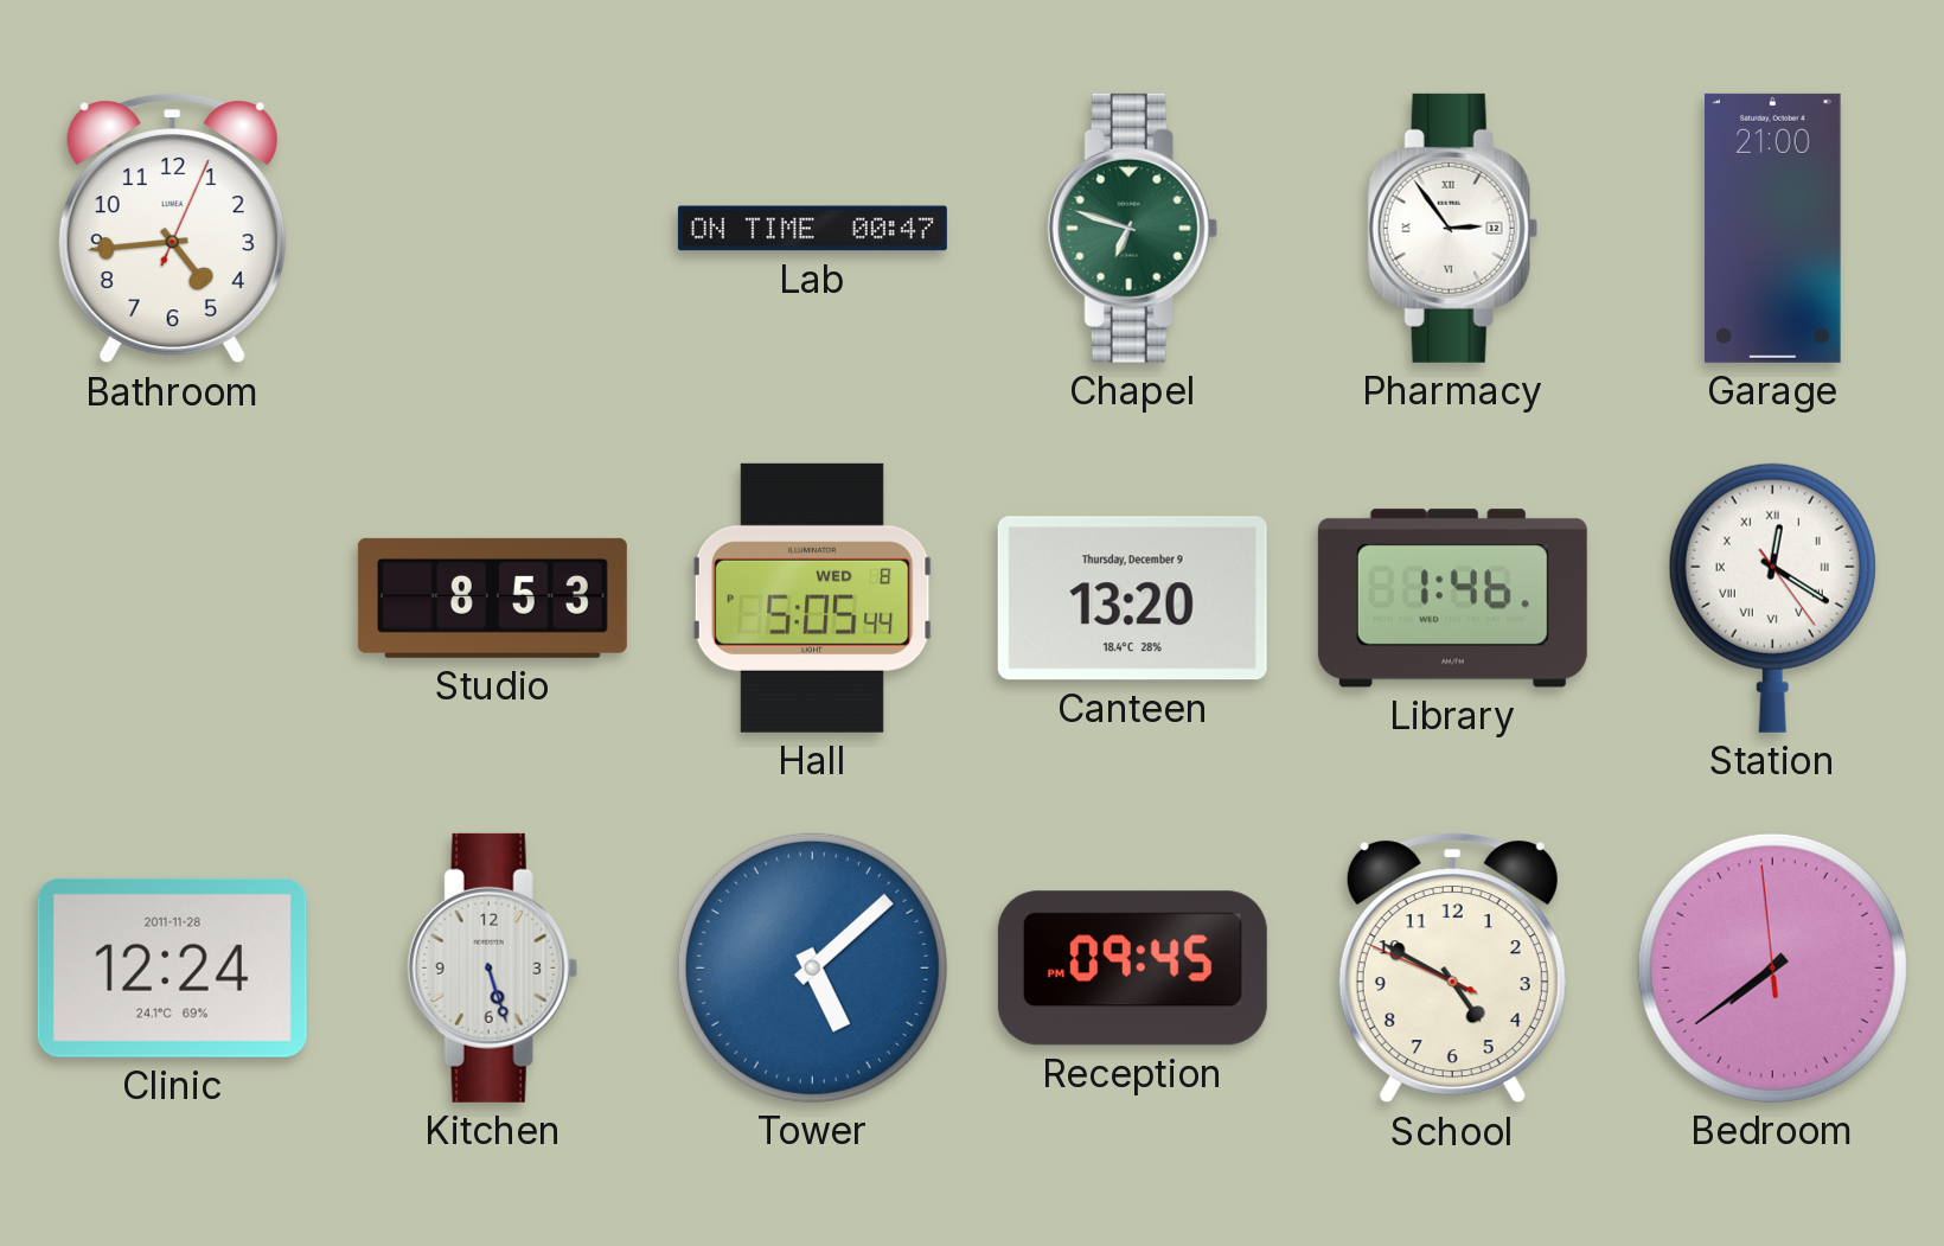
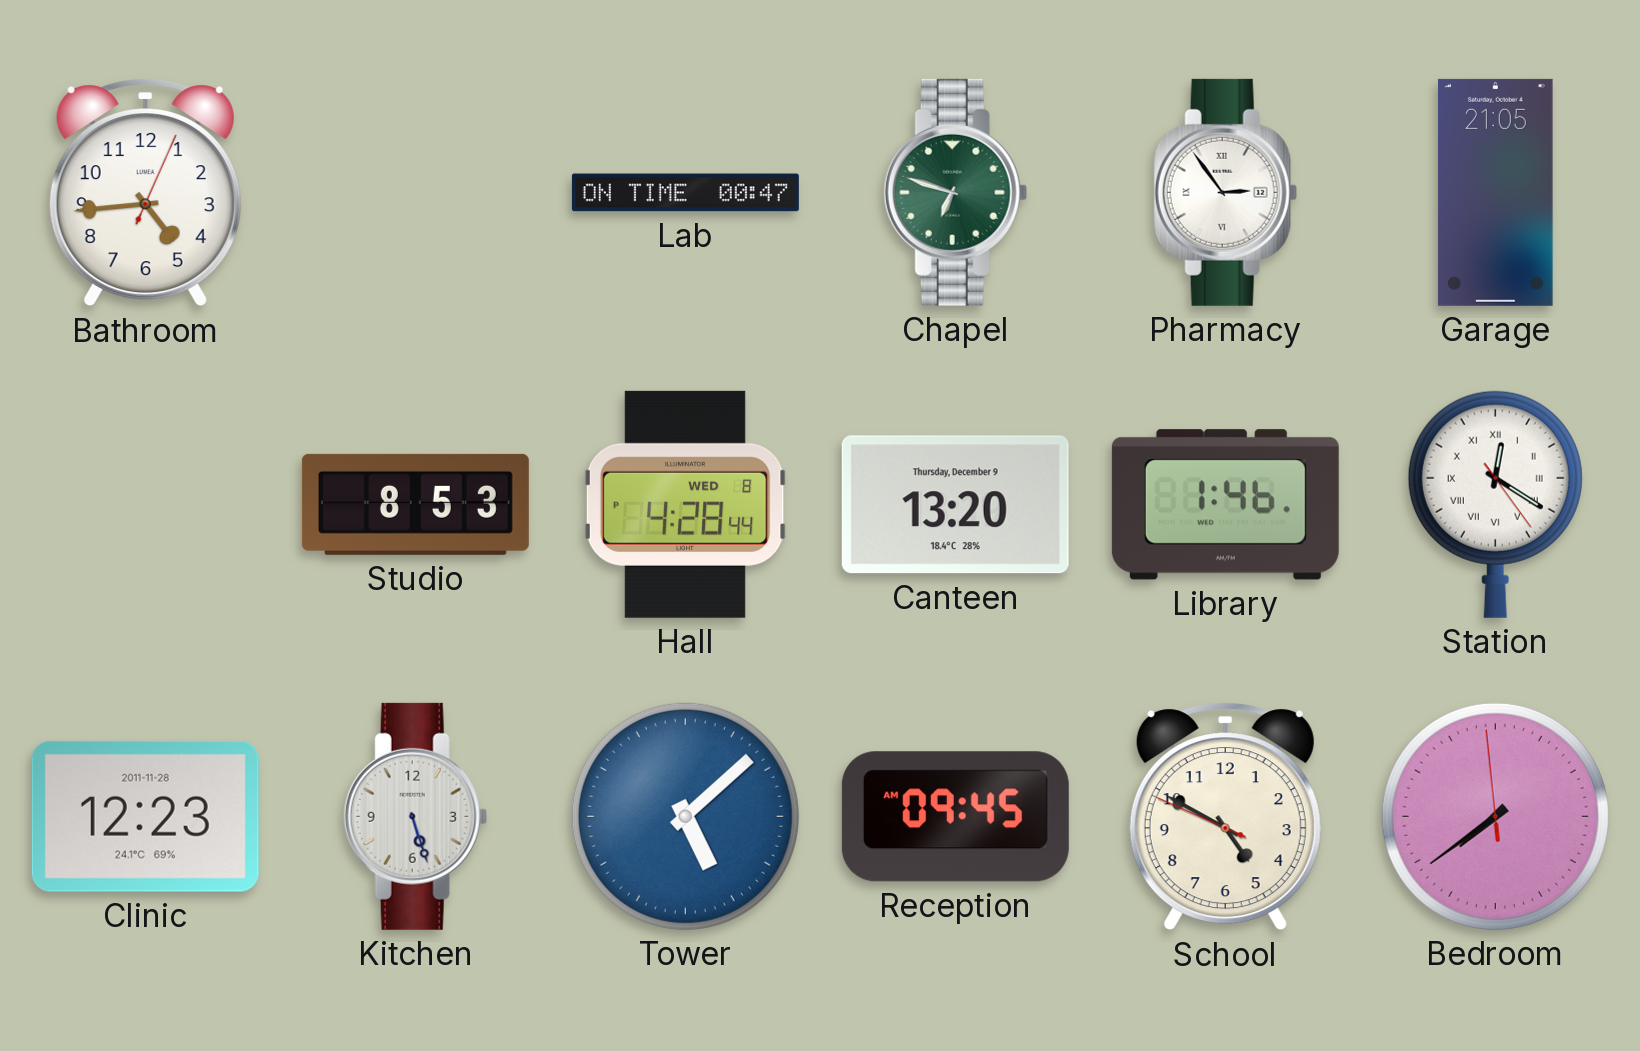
Garage: 21:00 -> 21:05
Hall: 5:05 -> 4:28
Clinic: 12:24 -> 12:23
Reception: 09:45 PM -> 09:45 AM
